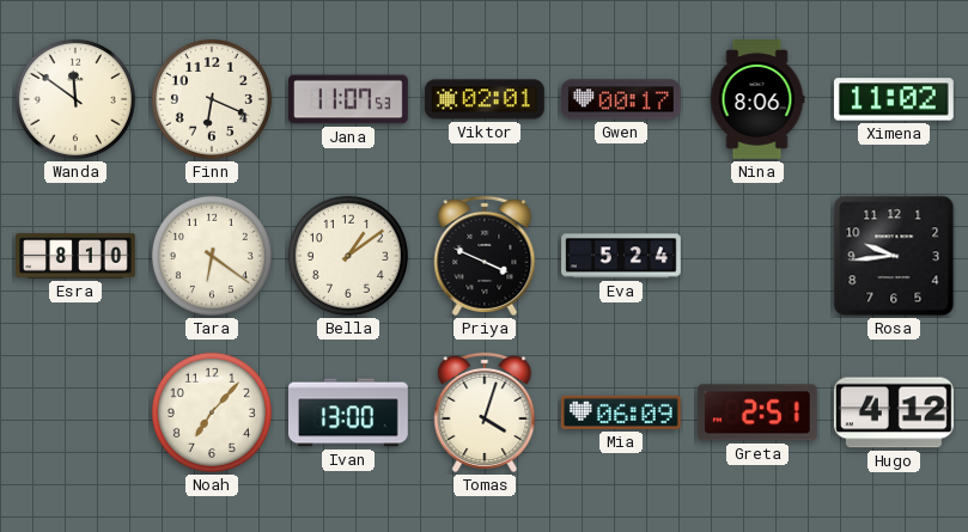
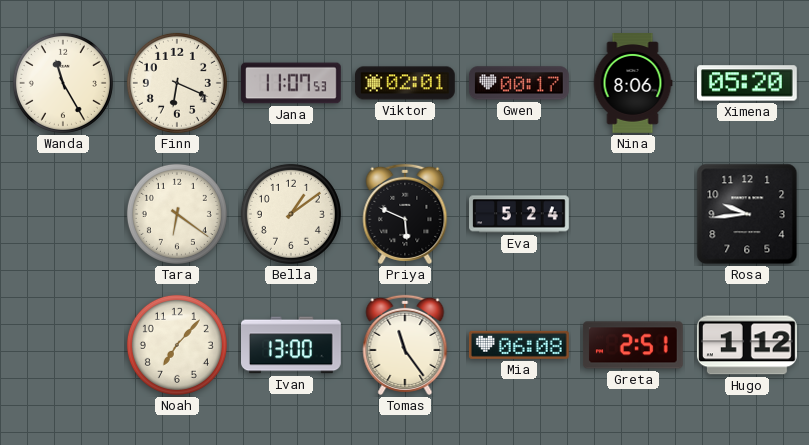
Wanda: 11:51 -> 11:25
Ximena: 11:02 -> 05:20
Esra: 8:10 -> none
Priya: 3:49 -> 5:49
Tomas: 4:03 -> 11:24
Mia: 06:09 -> 06:08
Hugo: 4:12 -> 1:12
